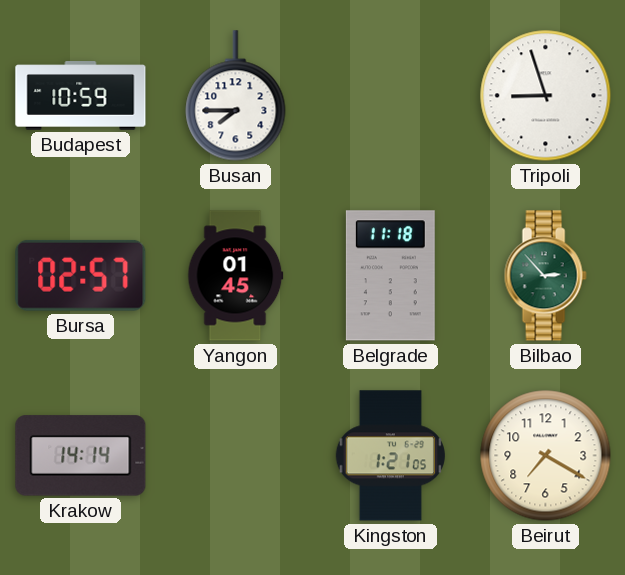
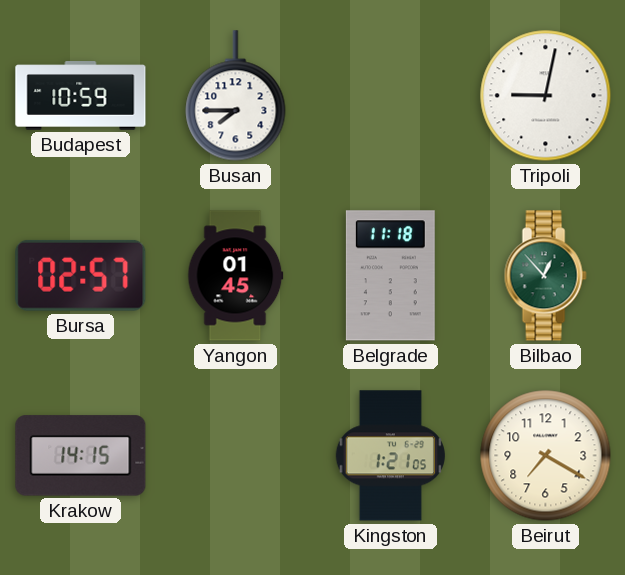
Tripoli: 8:57 -> 9:02
Bilbao: 2:53 -> 12:53
Krakow: 14:14 -> 14:15
